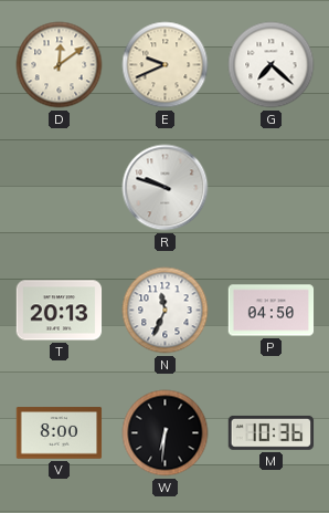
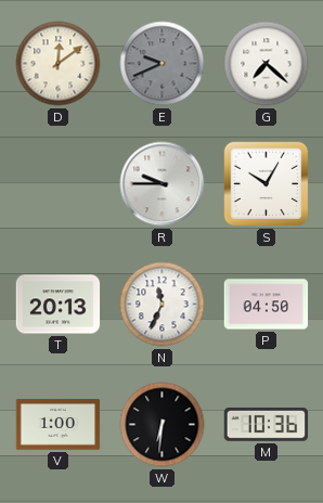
E dial: cream -> grey
R: 9:48 -> 9:45
S: none -> 10:05
V: 8:00 -> 1:00
